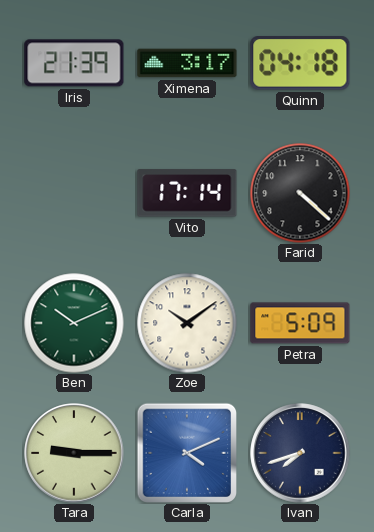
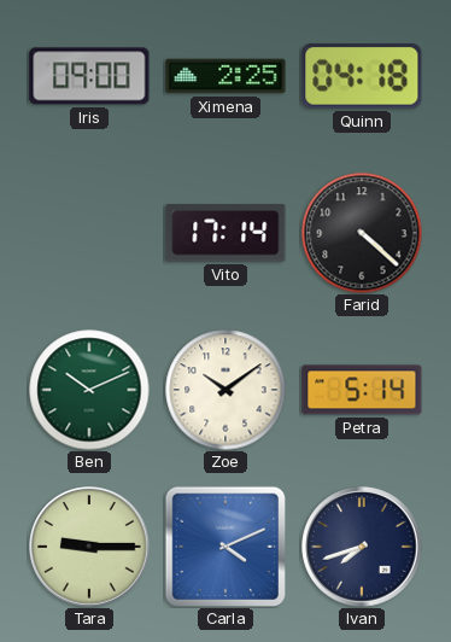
Iris: 21:39 -> 09:00
Ximena: 3:17 -> 2:25
Petra: 5:09 -> 5:14
